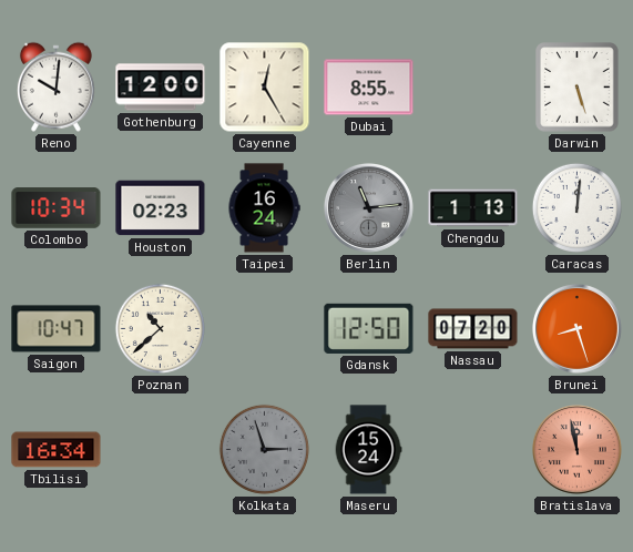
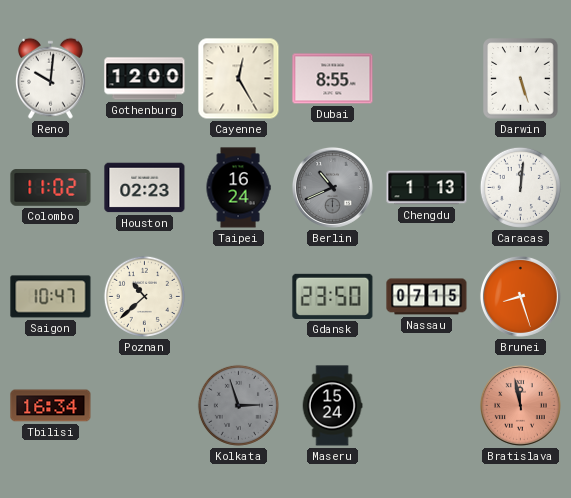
Colombo: 10:34 -> 11:02
Berlin: 11:14 -> 10:41
Gdansk: 12:50 -> 23:50
Nassau: 07:20 -> 07:15
